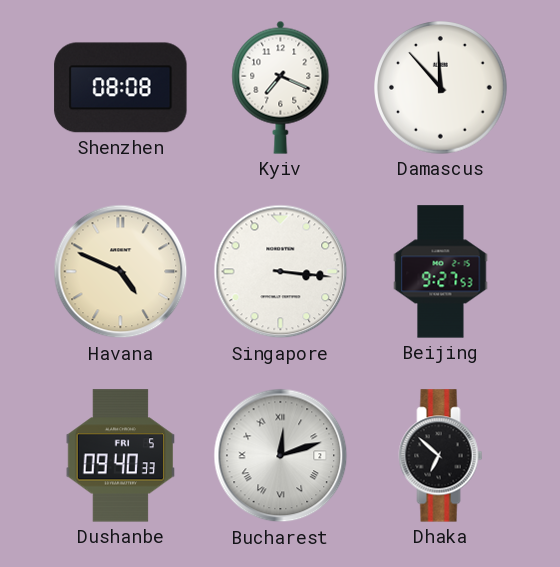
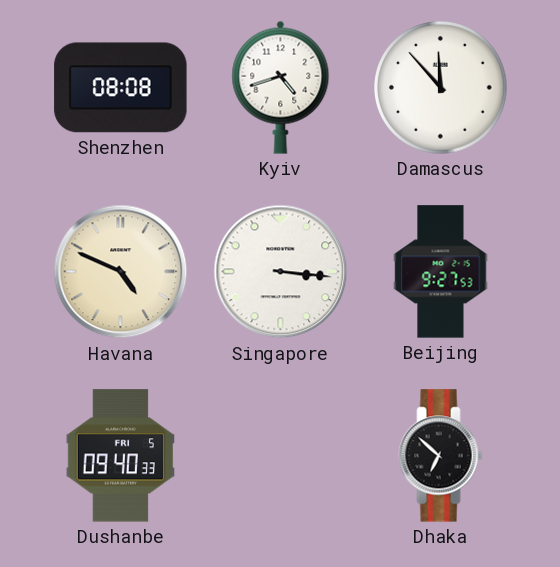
Kyiv: 7:19 -> 4:42
Bucharest: 12:12 -> none
